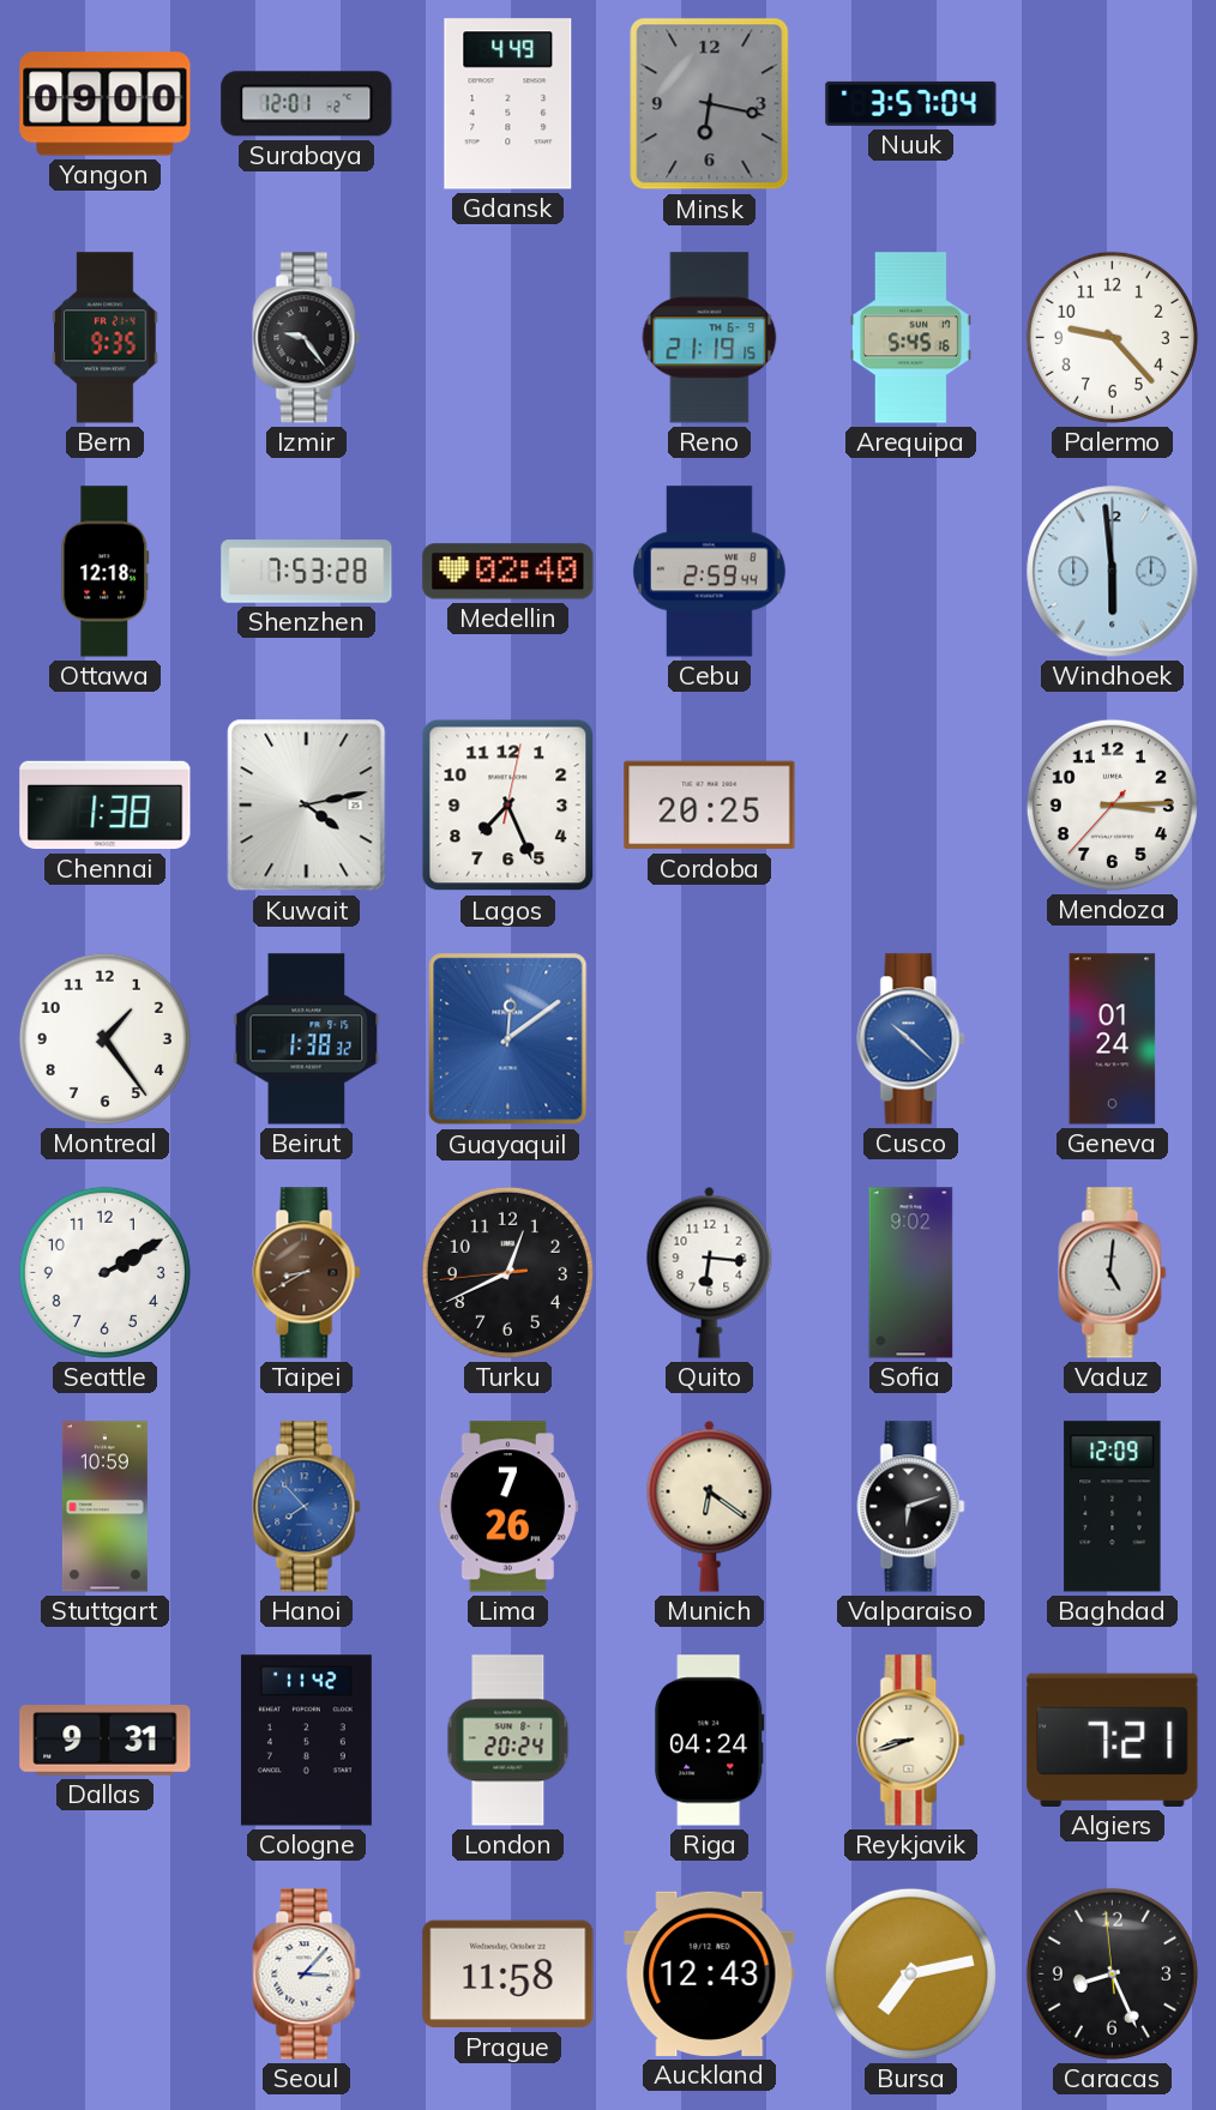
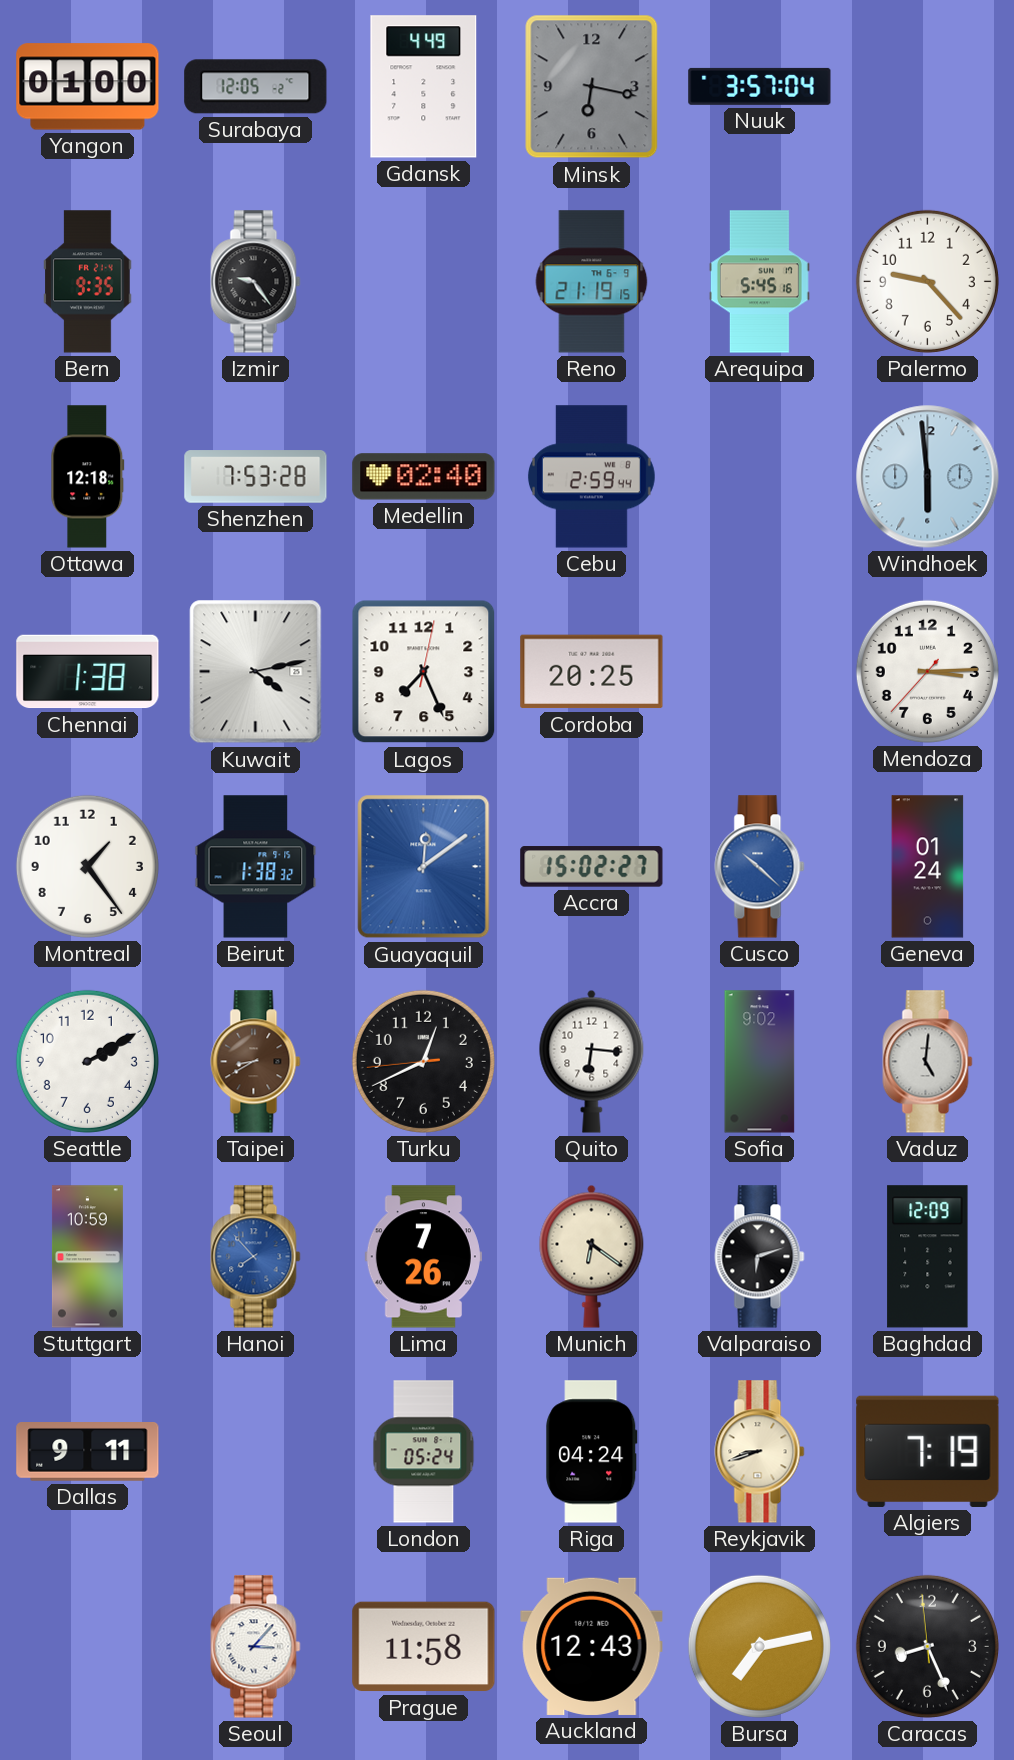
Yangon: 09:00 -> 01:00
Surabaya: 12:01 -> 12:05
Accra: none -> 15:02
Dallas: 9:31 -> 9:11
Cologne: 11:42 -> none
London: 20:24 -> 05:24
Algiers: 7:21 -> 7:19
